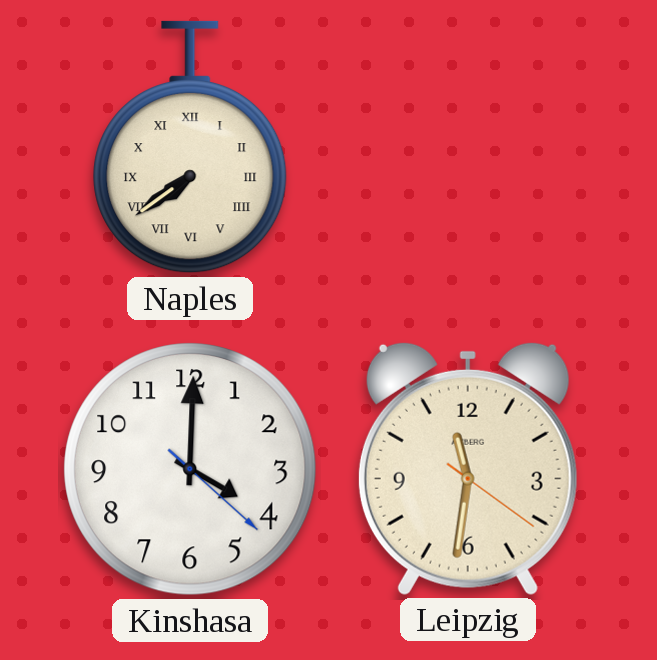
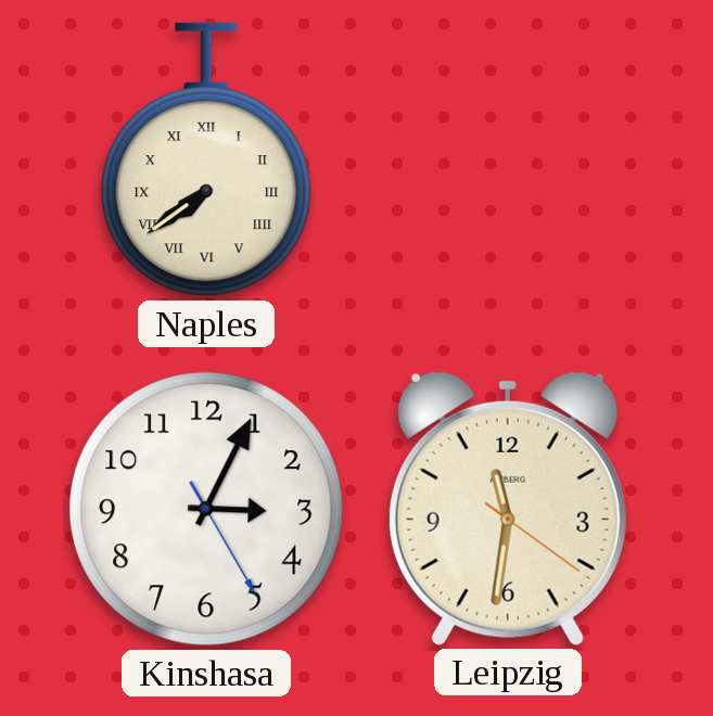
Kinshasa: 4:00 -> 3:04
